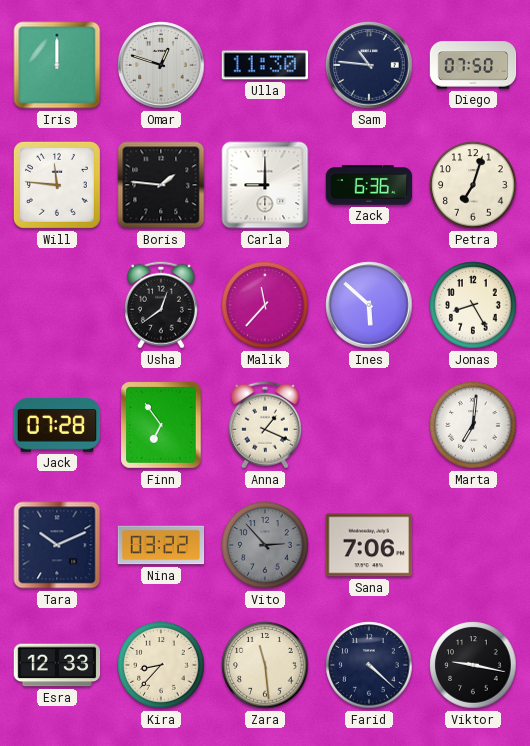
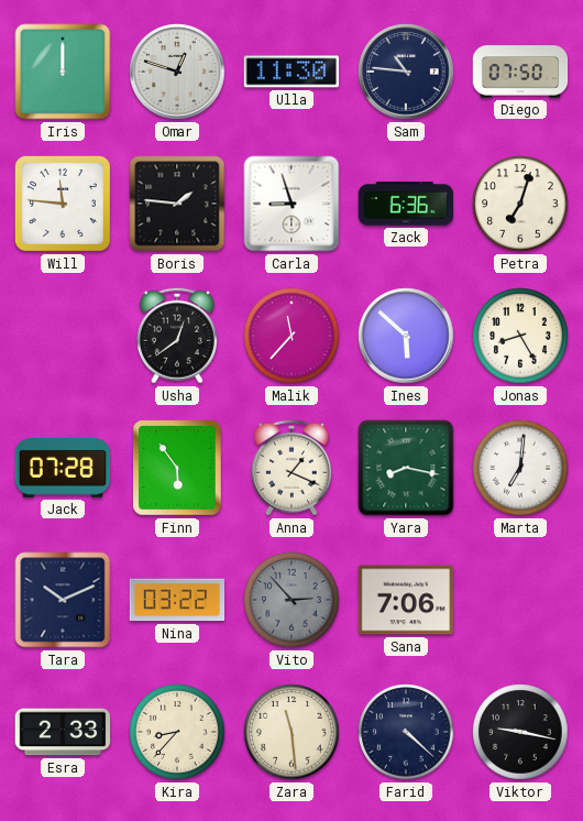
Carla: 9:00 -> 8:57
Finn: 6:54 -> 5:54
Yara: none -> 8:17
Esra: 12:33 -> 2:33
